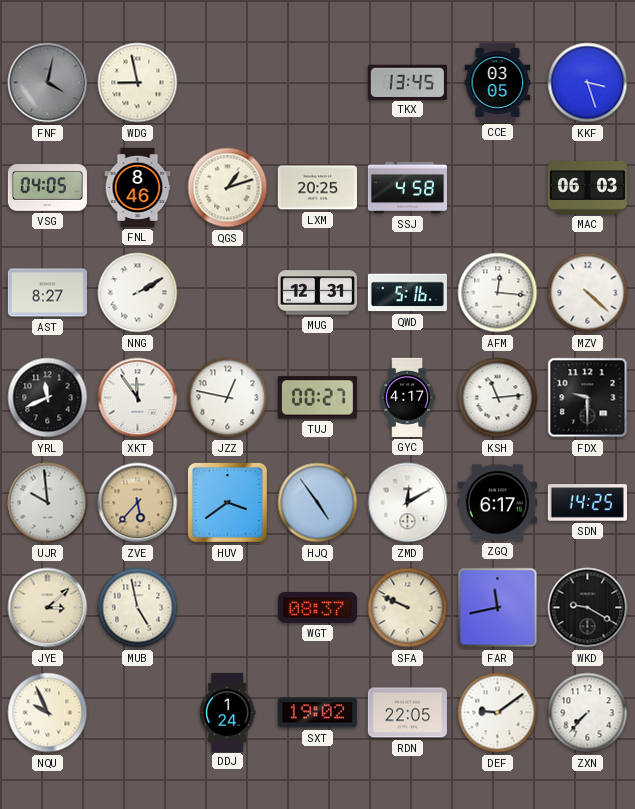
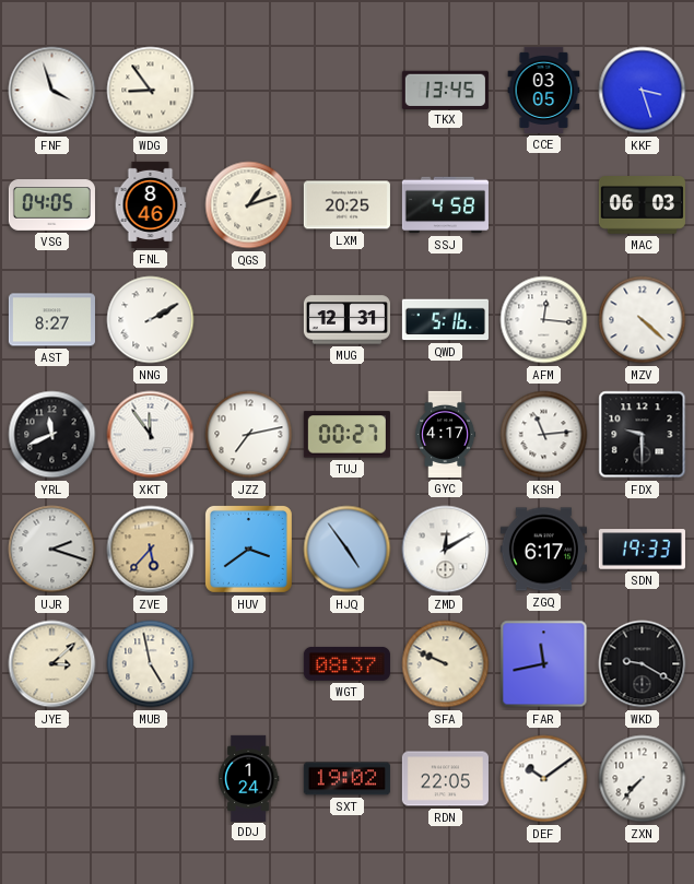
FNF: 4:02 -> 3:57
FNF dial: grey -> white
WDG: 8:58 -> 8:54
JZZ: 12:47 -> 7:13
UJR: 9:59 -> 2:18
SDN: 14:25 -> 19:33
NQU: 9:56 -> none
DEF: 9:09 -> 10:09
